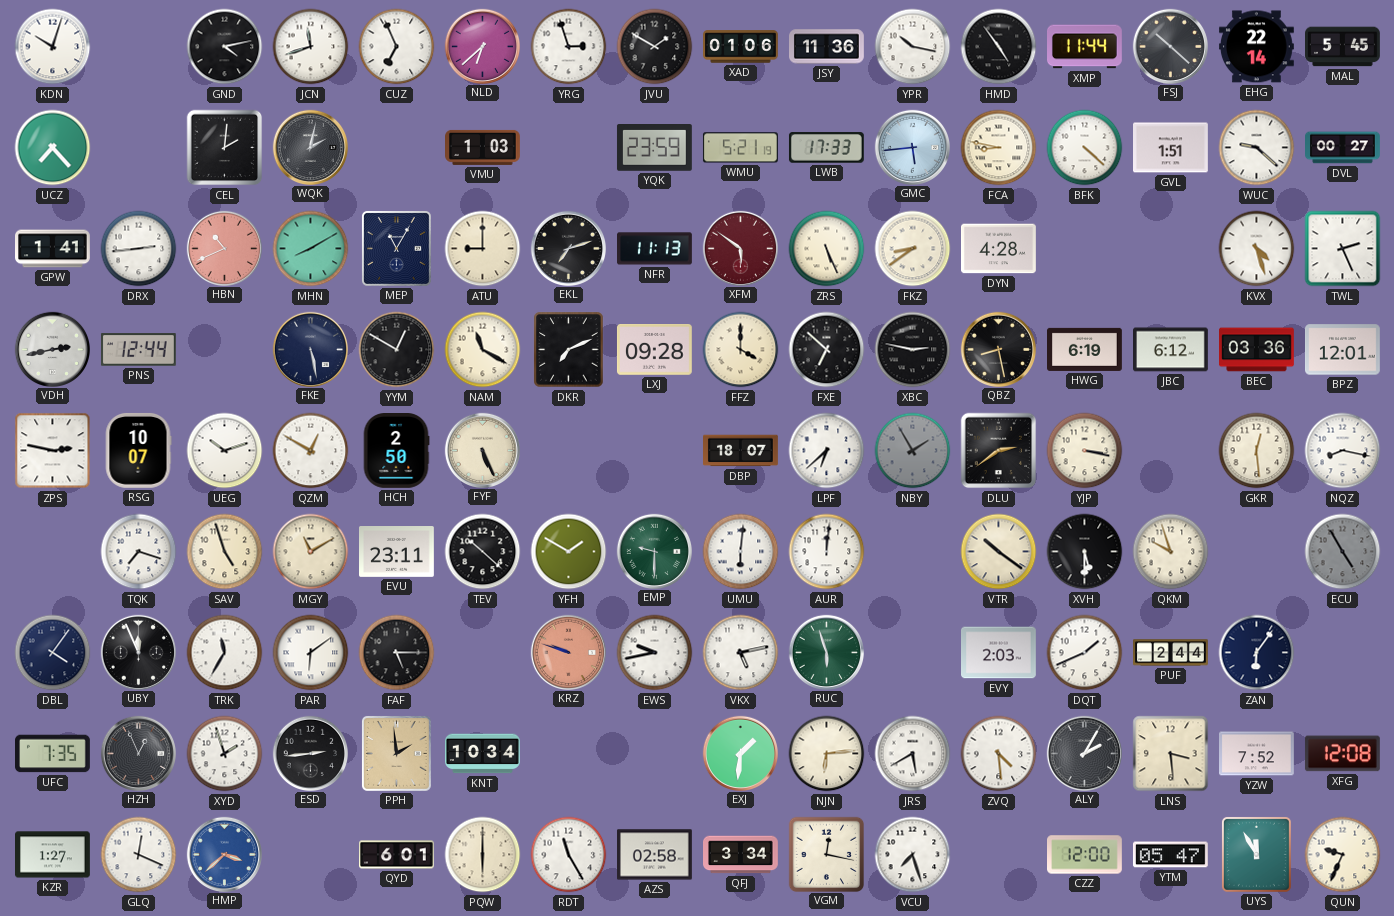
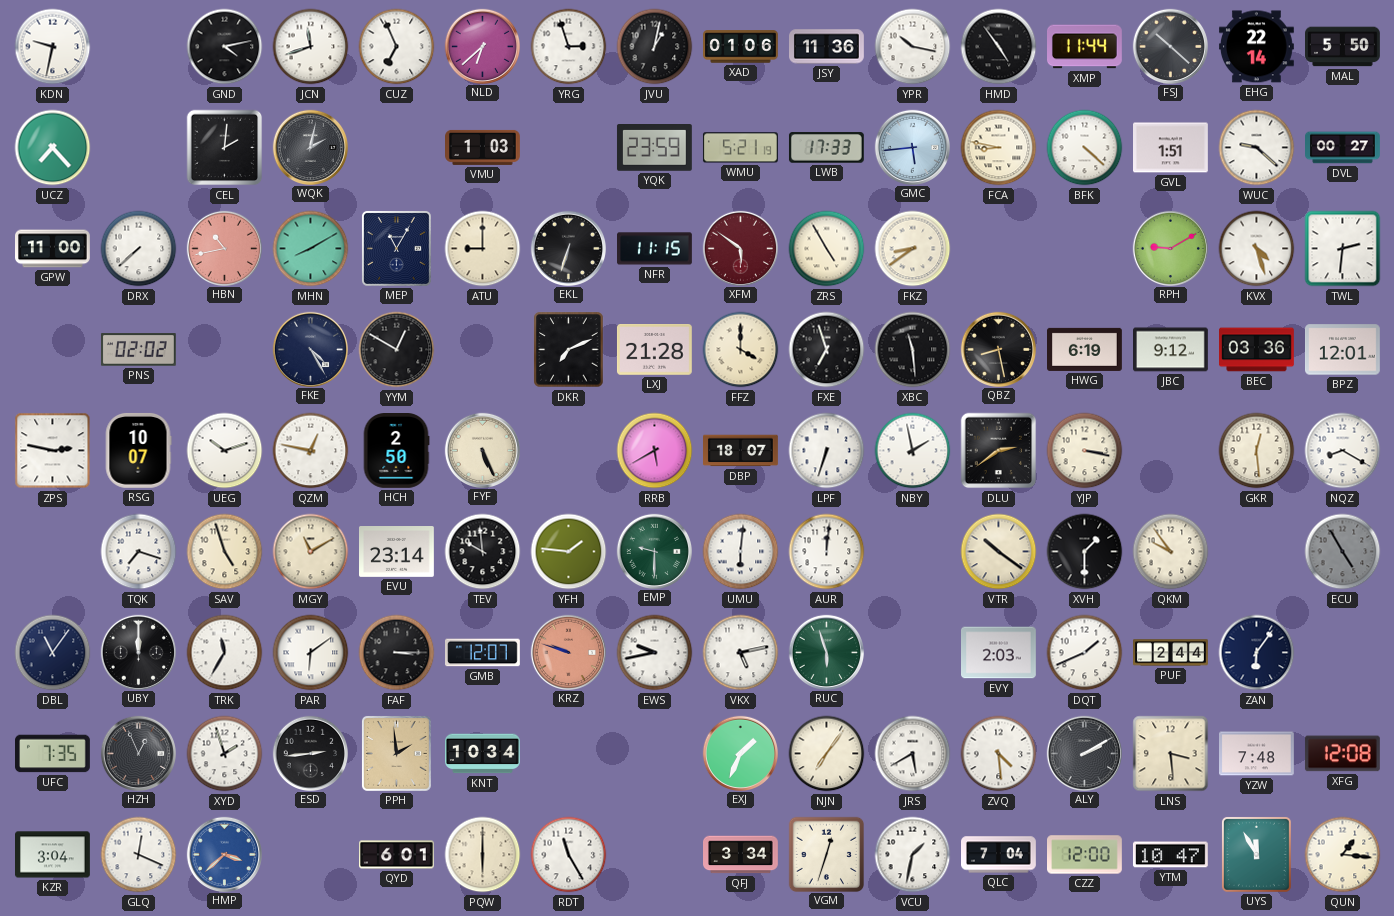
KDN: 10:03 -> 9:32
JVU: 1:50 -> 1:02
MAL: 5:45 -> 5:50
GPW: 1:41 -> 11:00
DRX: 2:44 -> 7:38
HBN: 10:41 -> 10:43
EKL: 7:12 -> 6:33
NFR: 11:13 -> 11:15
ZRS: 5:26 -> 4:55
DYN: 4:28 -> none
RPH: none -> 9:10
TWL: 2:26 -> 2:31
VDH: 2:43 -> none
PNS: 12:44 -> 02:02
FKE: 5:28 -> 4:25
NAM: 11:20 -> none
LXJ: 09:28 -> 21:28
FXE: 6:52 -> 6:57
XBC: 2:47 -> 11:29
JBC: 6:12 -> 9:12
QZM: 12:50 -> 12:47
RRB: none -> 5:40
LPF: 6:38 -> 6:33
NBY: 1:55 -> 1:58
NBY dial: grey -> white
NQZ: 8:17 -> 8:20
EVU: 23:11 -> 23:14
TEV: 10:22 -> 9:59
YFH: 1:50 -> 1:46
XVH: 5:30 -> 1:30
QKM: 9:57 -> 9:54
DBL: 4:06 -> 11:06
UBY: 11:56 -> 12:00
FAF: 5:15 -> 3:15
GMB: none -> 12:07
EXJ: 1:31 -> 1:34
NJN: 6:14 -> 7:06
ALY: 2:05 -> 2:10
YZW: 7:52 -> 7:48
KZR: 1:27 -> 3:04
AZS: 02:58 -> none
VGM: 12:17 -> 12:33
VCU: 7:27 -> 1:32
QLC: none -> 7:04
YTM: 05:47 -> 10:47
QUN: 9:34 -> 1:16
